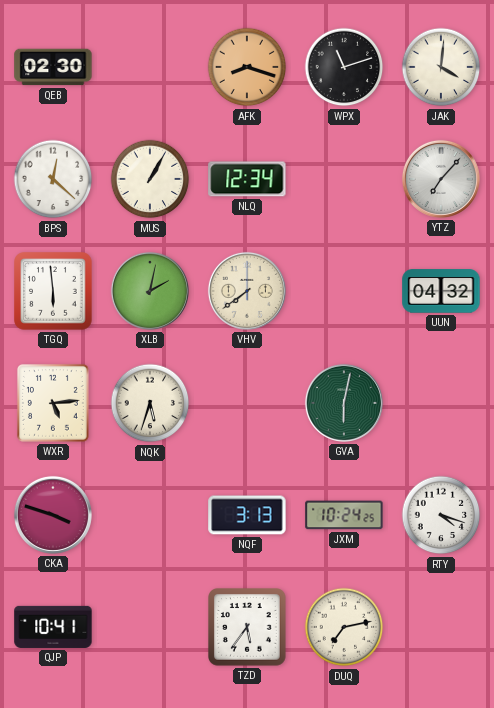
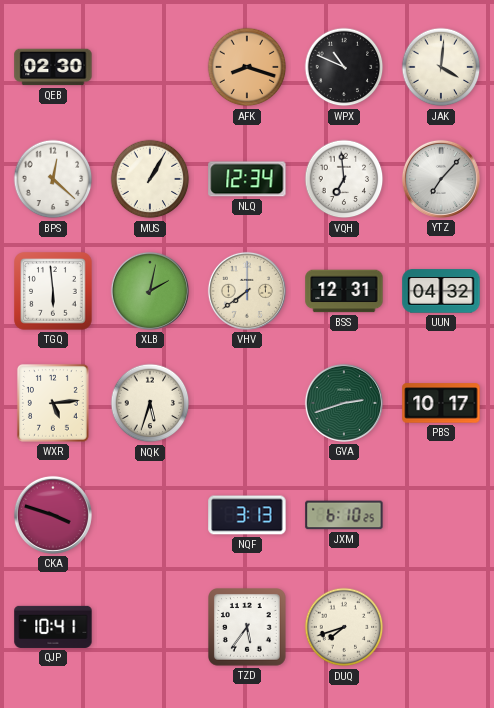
WPX: 11:12 -> 10:49
VQH: none -> 6:59
BSS: none -> 12:31
GVA: 6:02 -> 2:42
PBS: none -> 10:17
JXM: 10:24 -> 6:10
RTY: 4:18 -> none
DUQ: 7:13 -> 7:42
